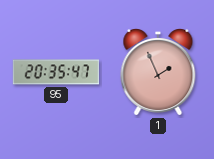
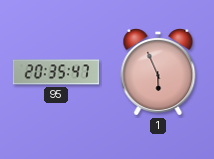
1: 1:56 -> 5:56
